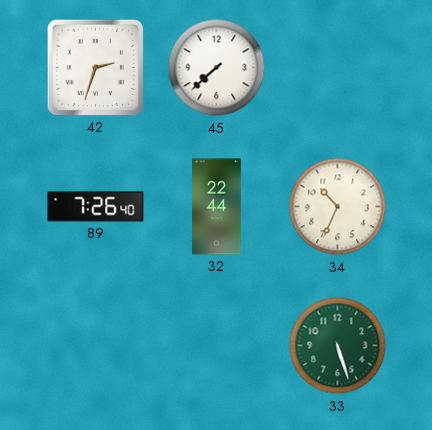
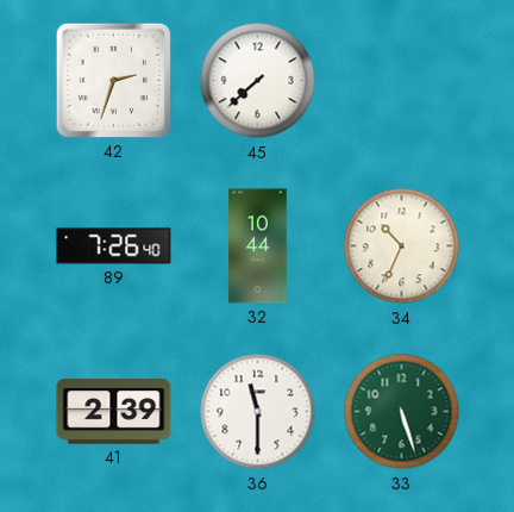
32: 22:44 -> 10:44
41: none -> 2:39
36: none -> 11:30
